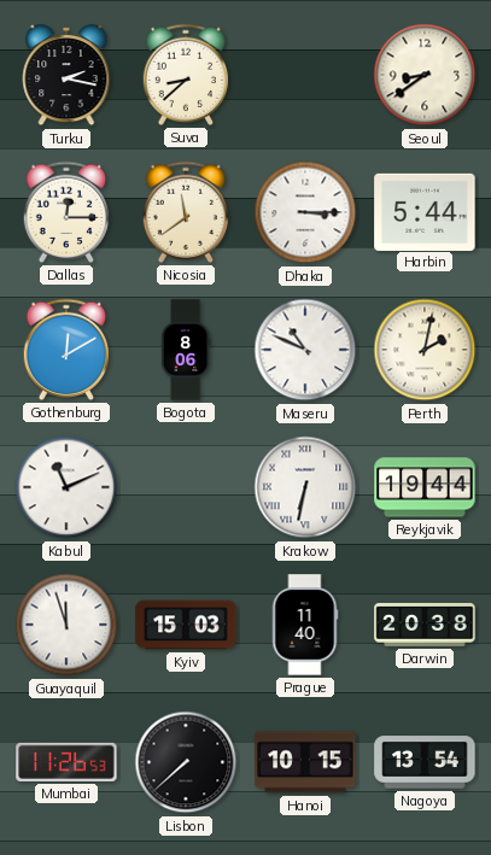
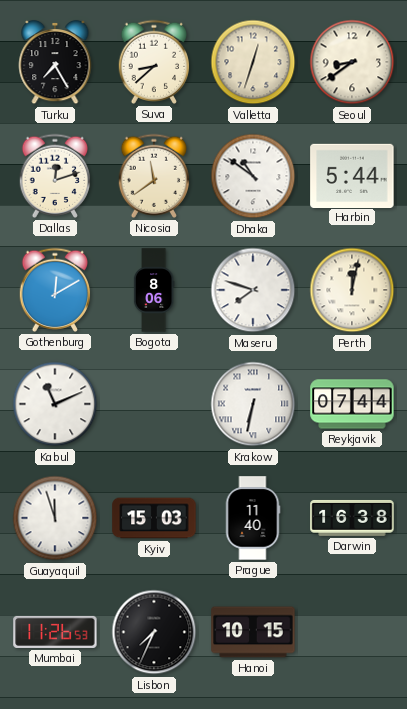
Turku: 2:17 -> 7:25
Valletta: none -> 12:33
Dallas: 12:15 -> 12:12
Dhaka: 3:15 -> 10:51
Maseru: 10:49 -> 7:48
Perth: 2:02 -> 12:02
Reykjavik: 19:44 -> 07:44
Darwin: 20:38 -> 16:38
Lisbon: 7:38 -> 7:34
Nagoya: 13:54 -> none
